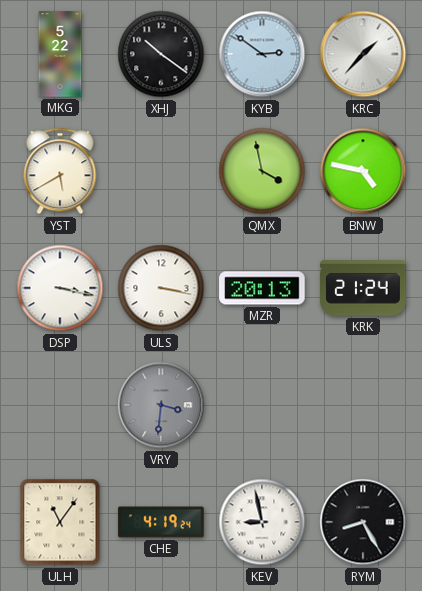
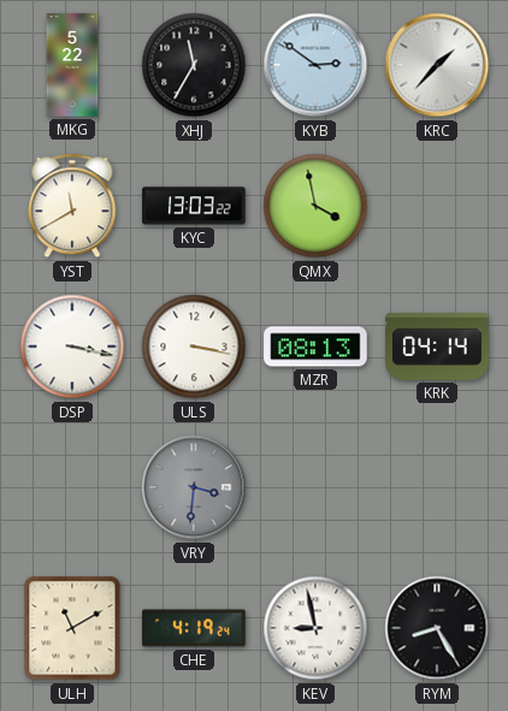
XHJ: 10:21 -> 11:35
YST: 5:40 -> 11:40
KYC: none -> 13:03
BNW: 4:47 -> none
MZR: 20:13 -> 08:13
KRK: 21:24 -> 04:14
ULH: 11:06 -> 11:10
